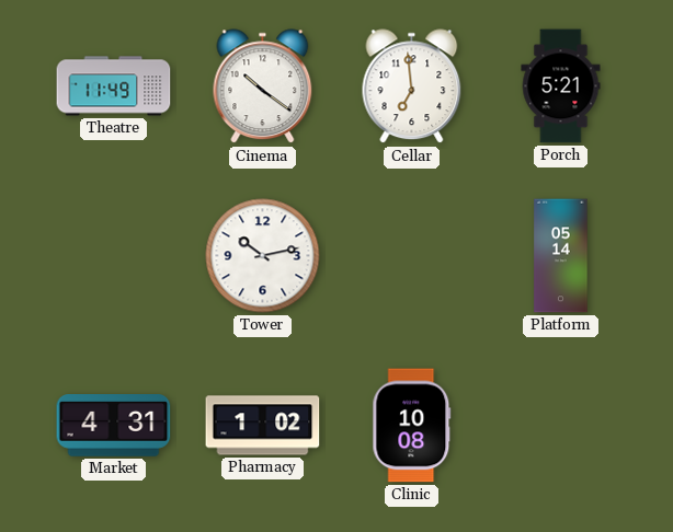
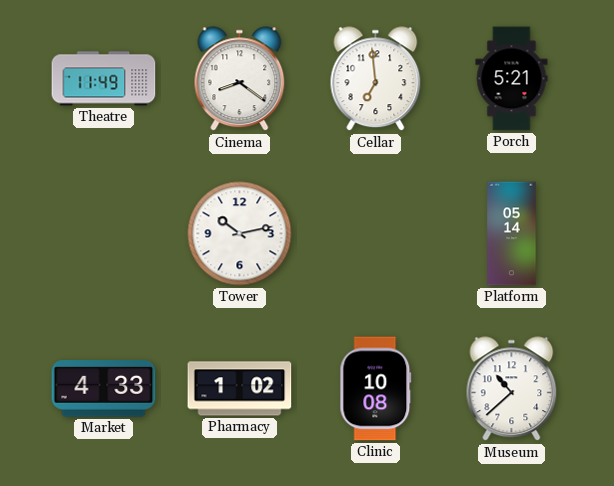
Cinema: 10:21 -> 8:21
Market: 4:31 -> 4:33
Museum: none -> 10:38
